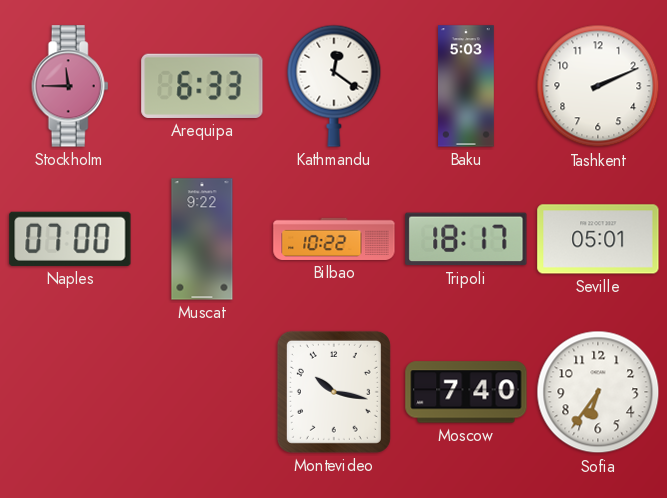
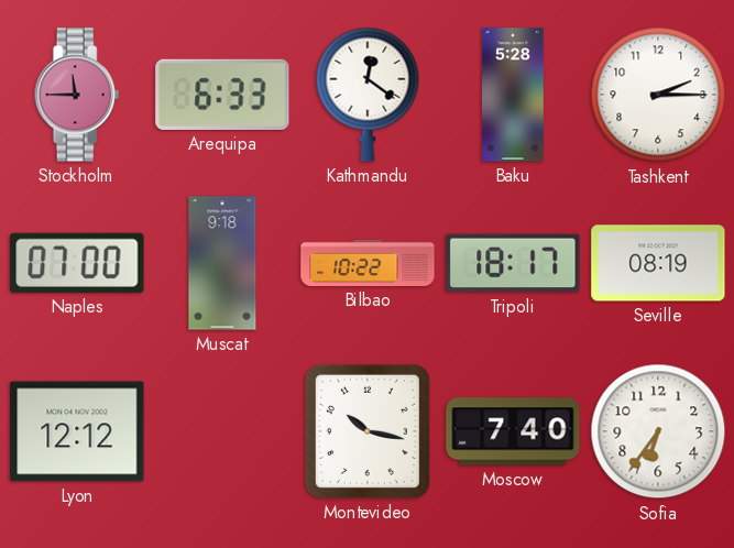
Baku: 5:03 -> 5:28
Tashkent: 2:11 -> 2:15
Muscat: 9:22 -> 9:18
Seville: 05:01 -> 08:19
Lyon: none -> 12:12
